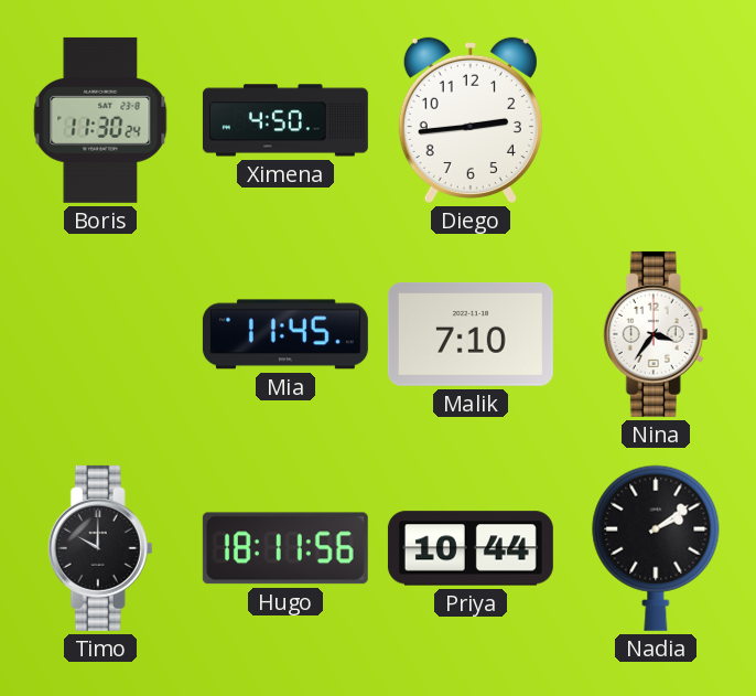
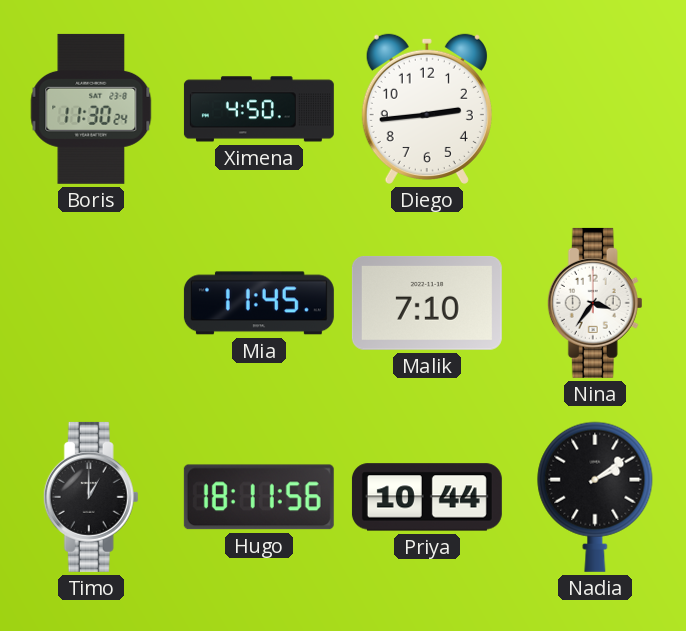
Timo: 10:00 -> 1:00
